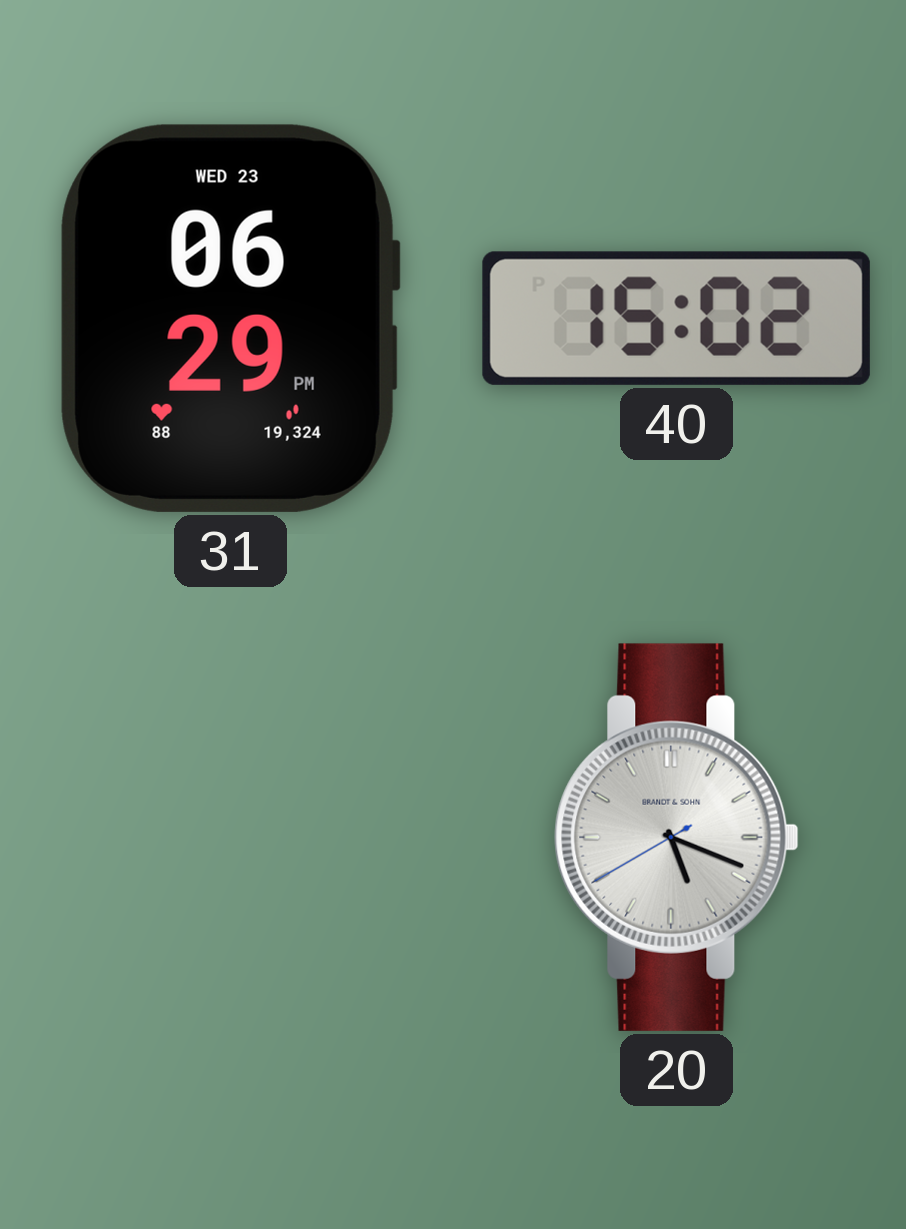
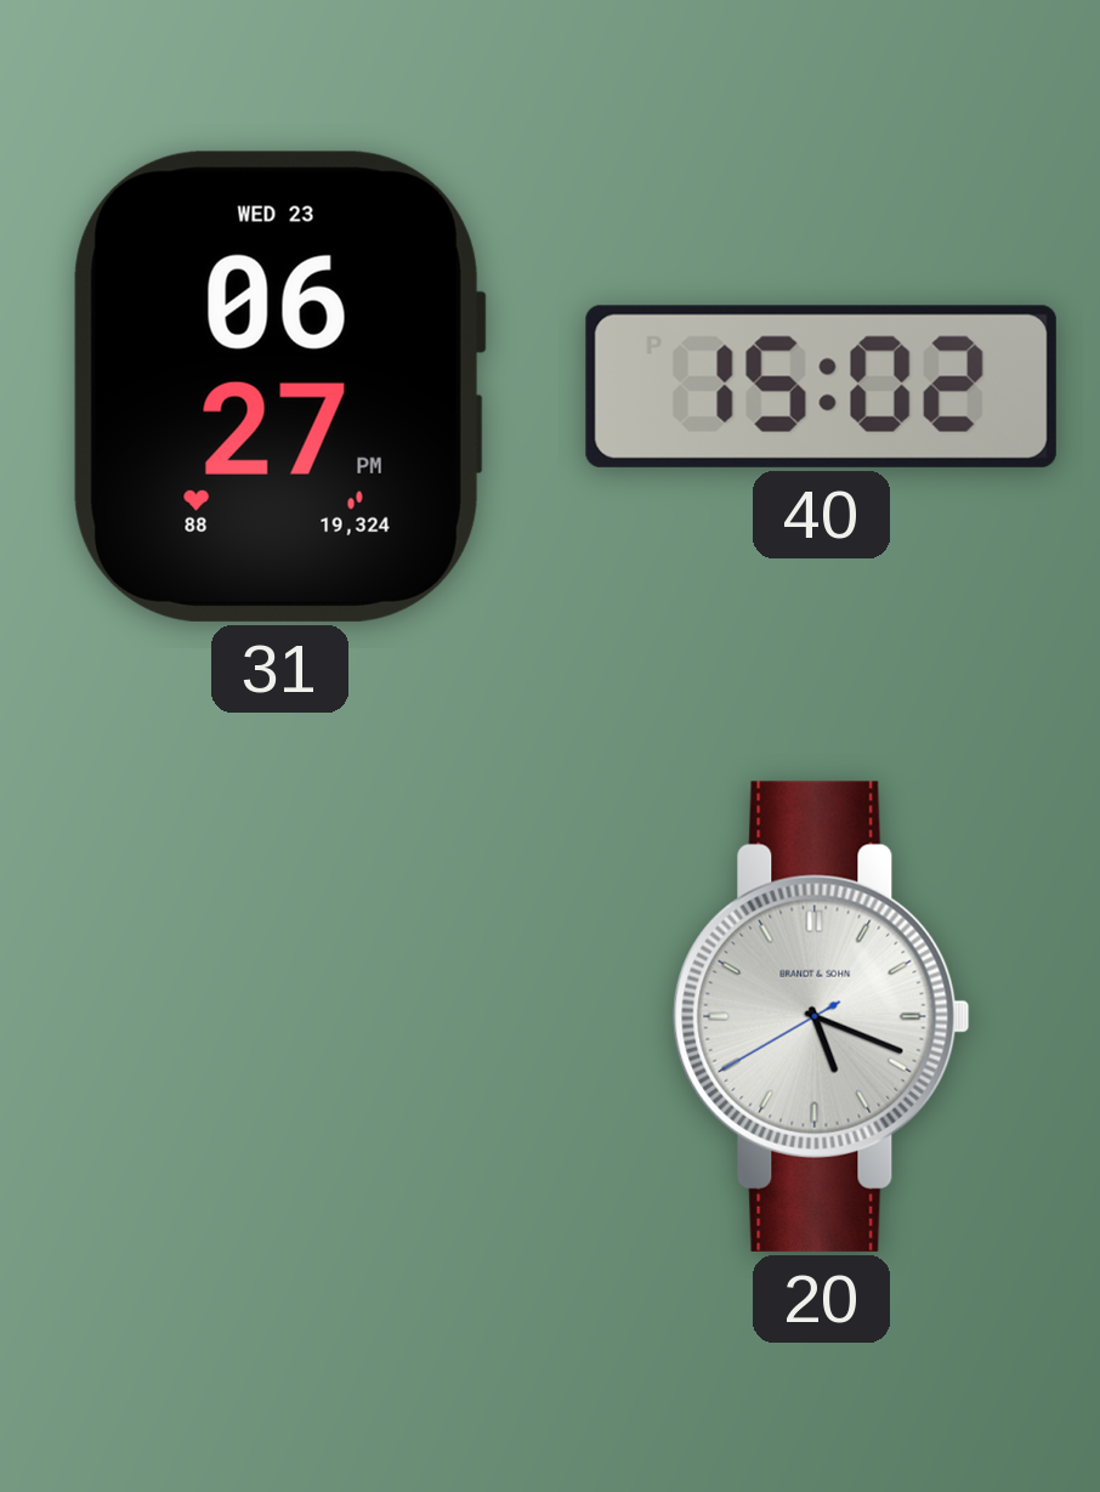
31: 06:29 -> 06:27
